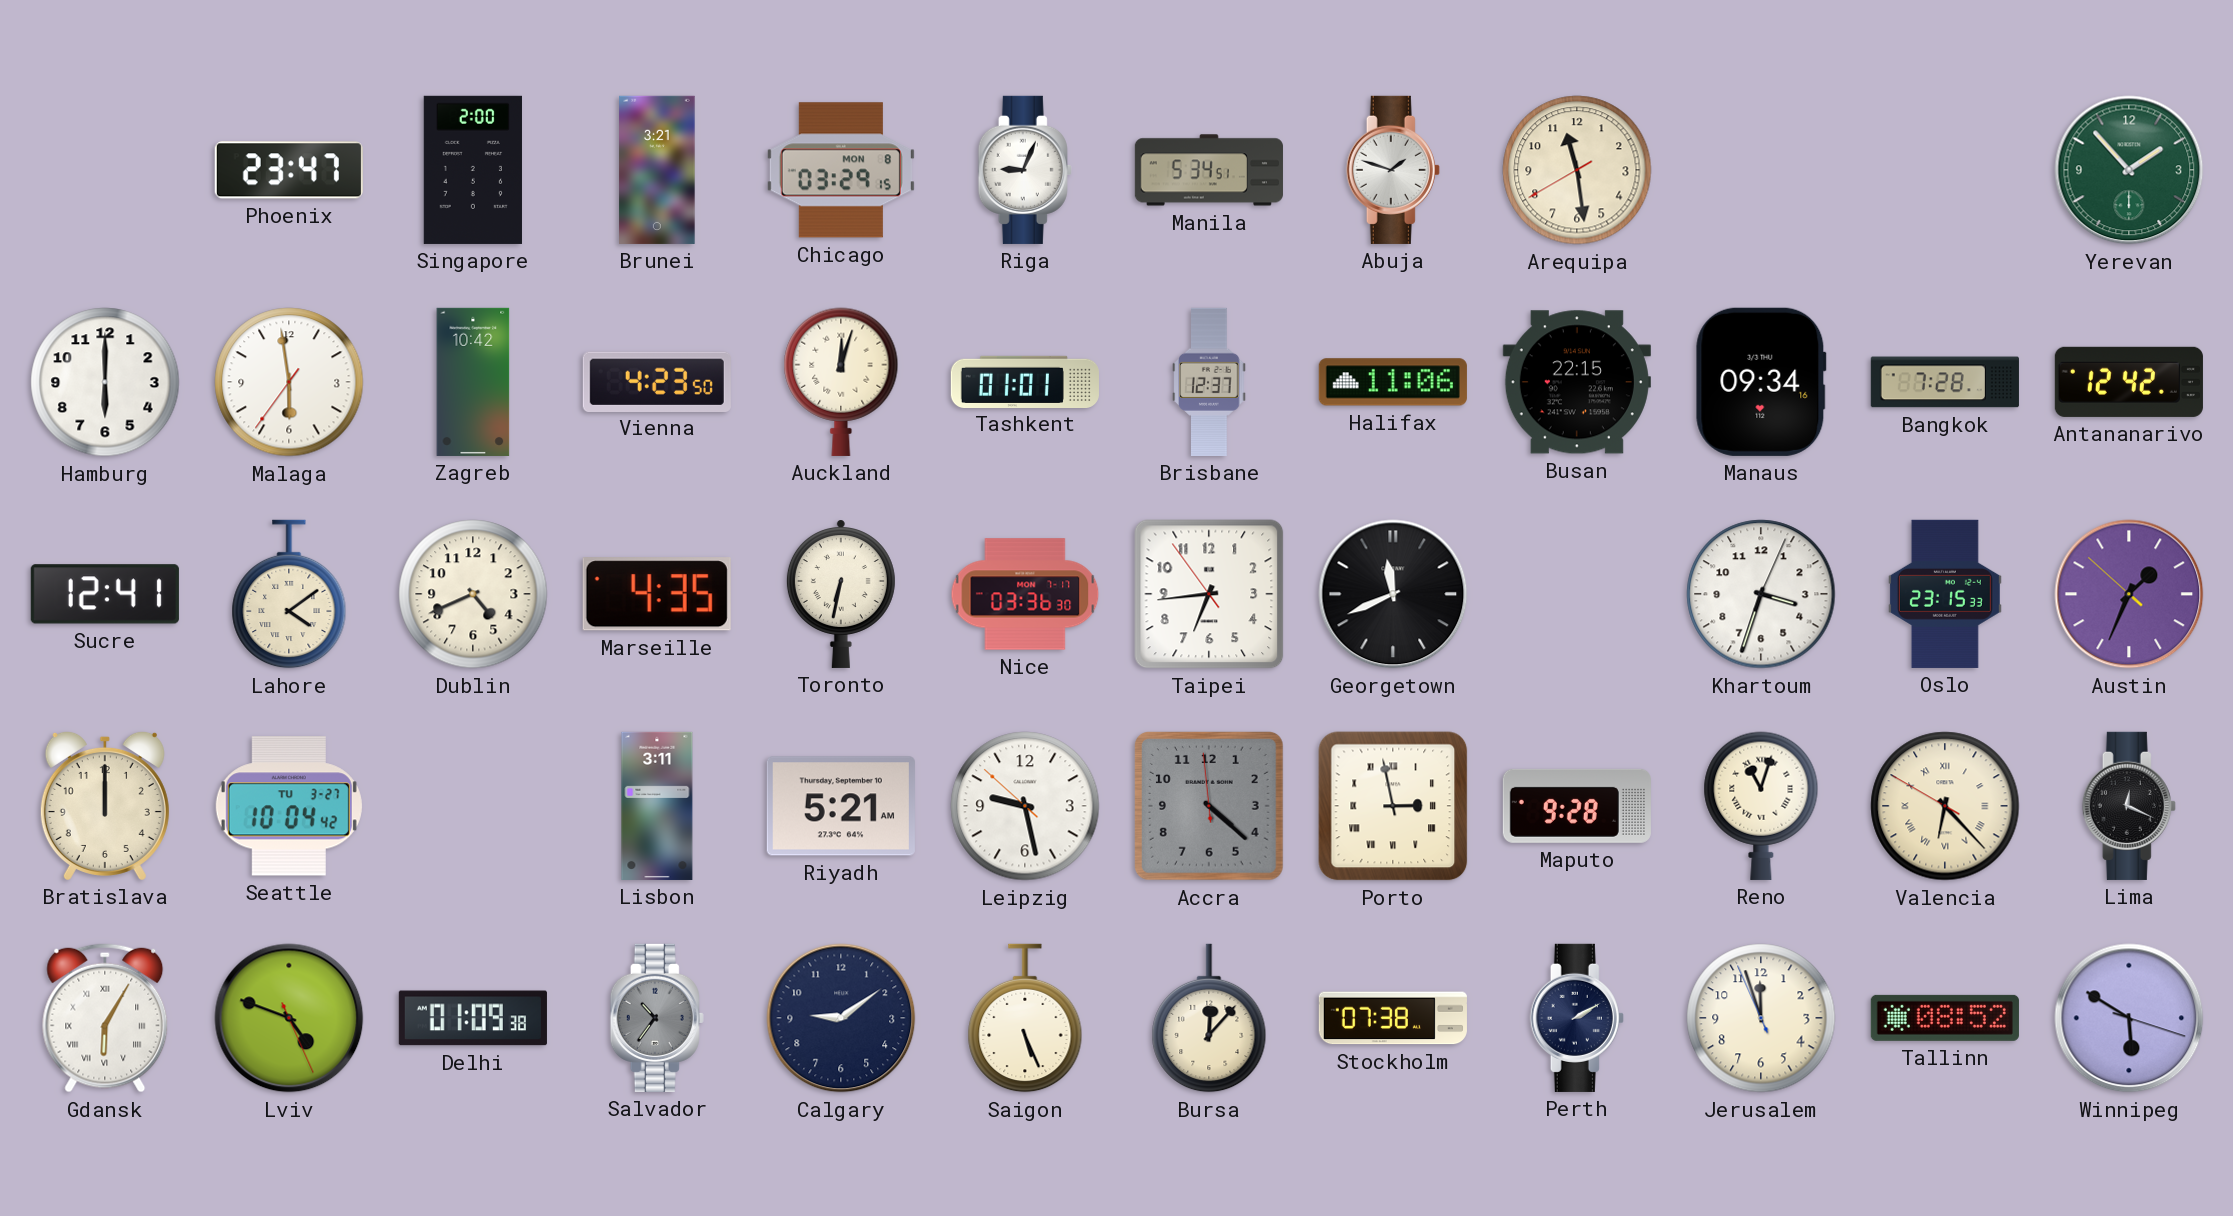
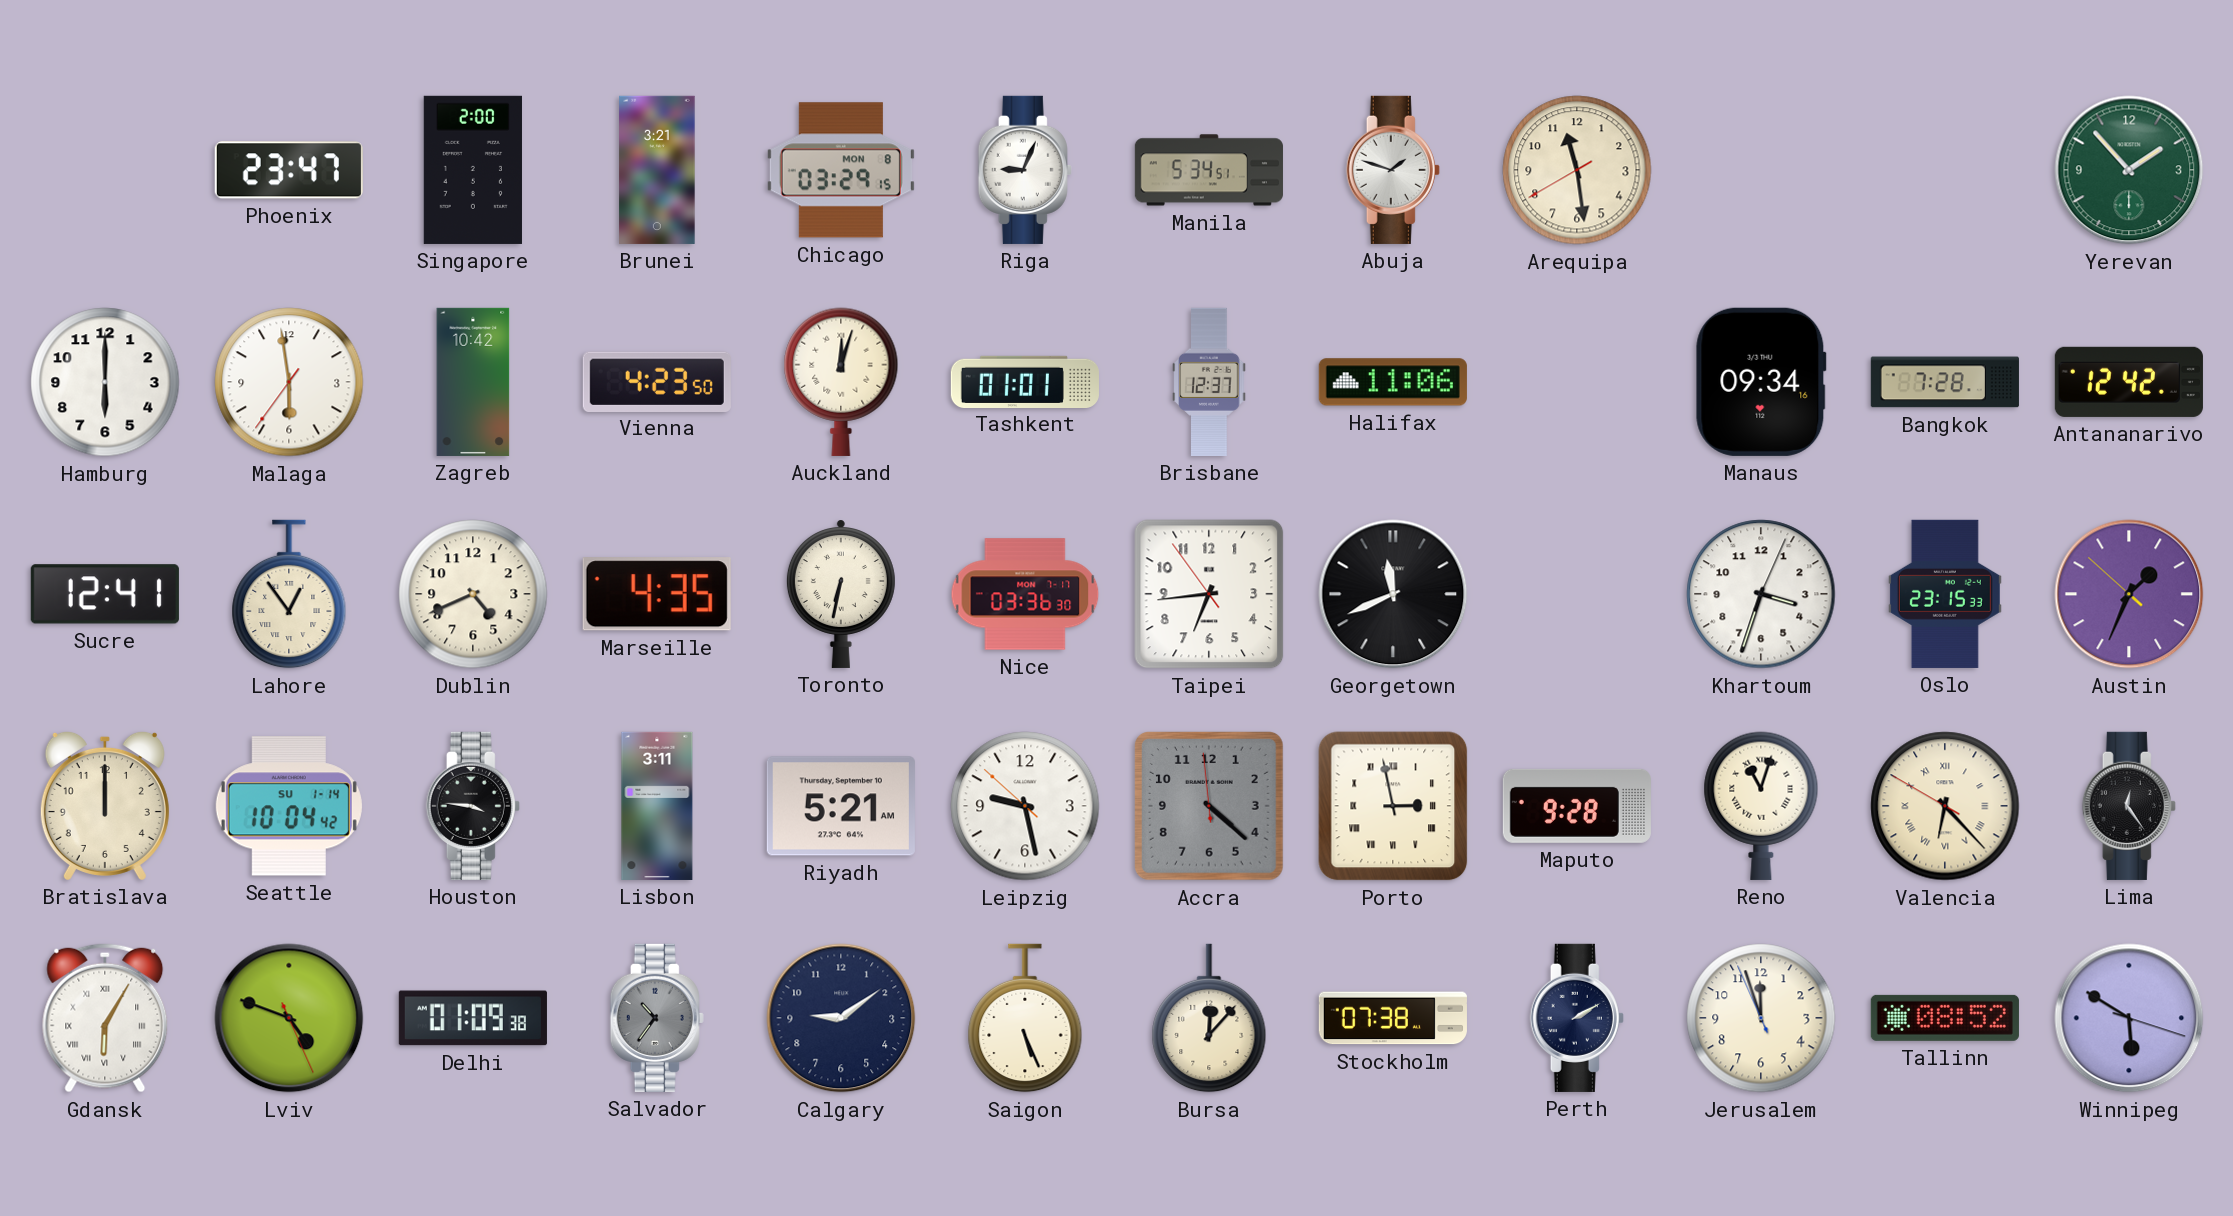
Busan: 22:15 -> none
Lahore: 4:09 -> 12:54
Seattle date: TU 3-27 -> SU 1-14
Houston: none -> 3:46
Lima: 12:19 -> 12:24
